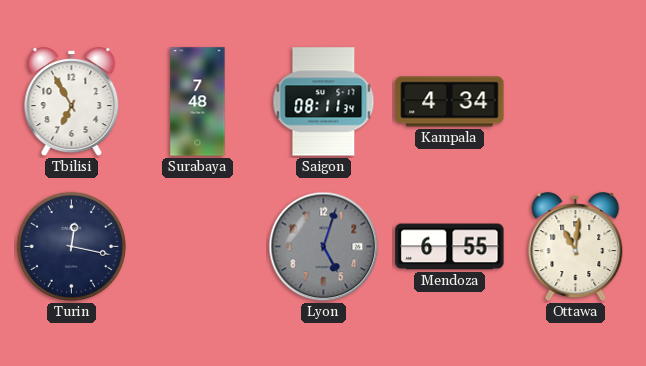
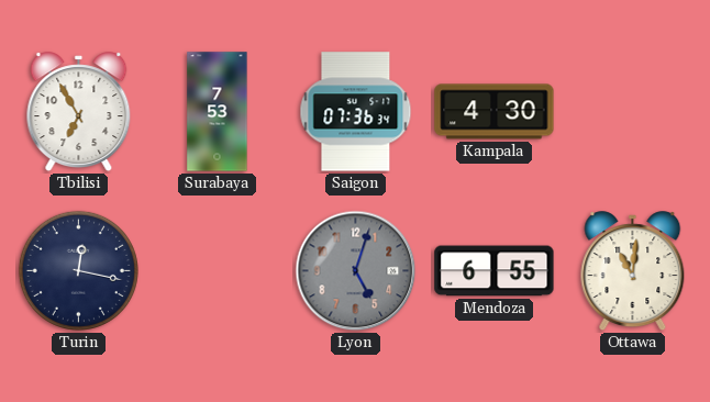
Surabaya: 7:48 -> 7:53
Saigon: 08:11 -> 07:36
Kampala: 4:34 -> 4:30
